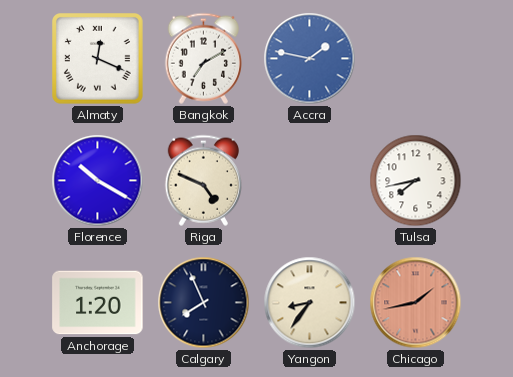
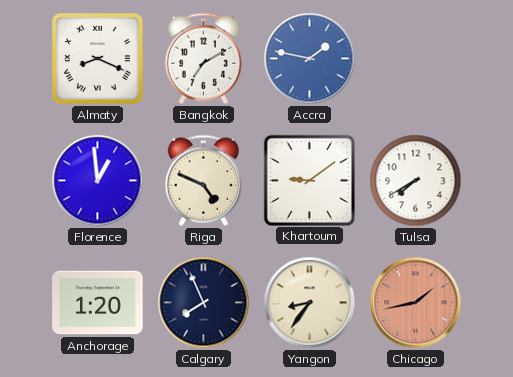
Almaty: 12:19 -> 8:19
Florence: 10:20 -> 12:59
Khartoum: none -> 9:09
Tulsa: 7:43 -> 7:40
